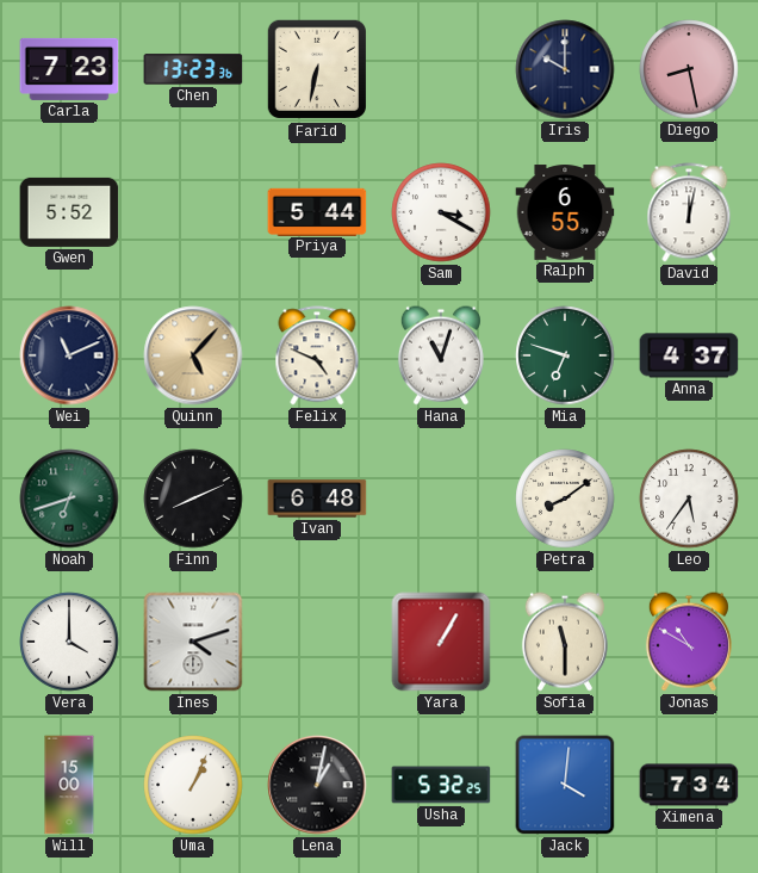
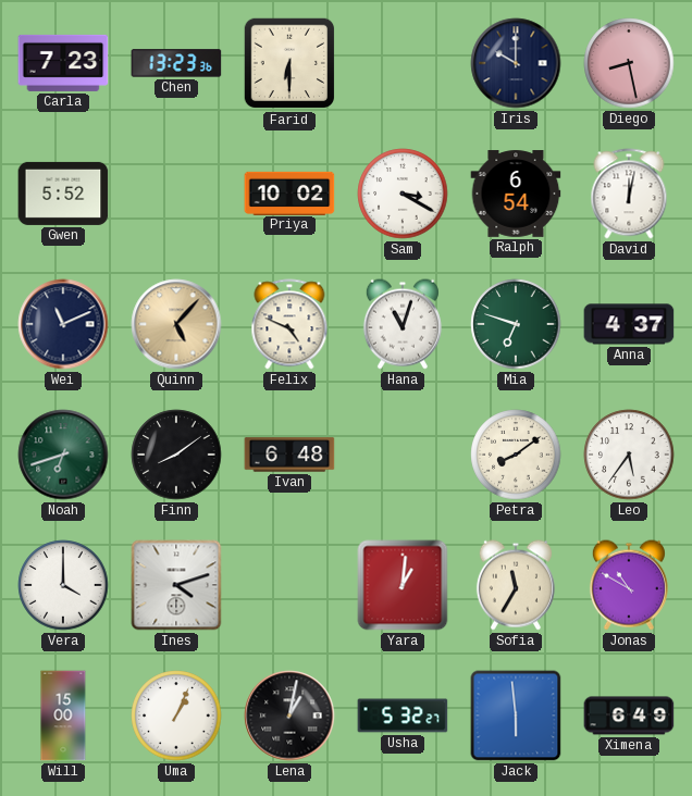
Farid: 6:32 -> 6:30
Priya: 5:44 -> 10:02
Ralph: 6:55 -> 6:54
Finn: 8:11 -> 8:09
Yara: 1:05 -> 1:01
Sofia: 11:30 -> 11:35
Usha: 5:32:25 -> 5:32:27
Jack: 4:01 -> 5:59
Ximena: 7:34 -> 6:49
